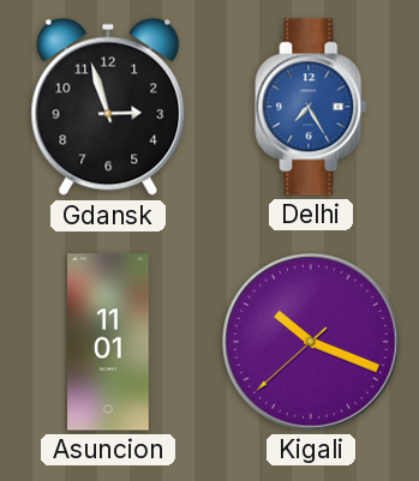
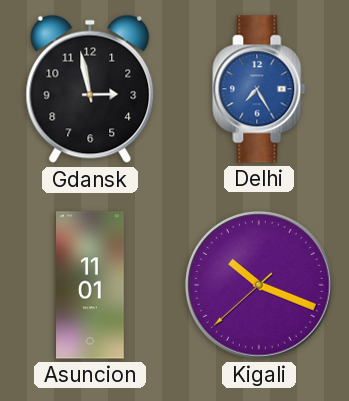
Gdansk: 2:57 -> 2:58
